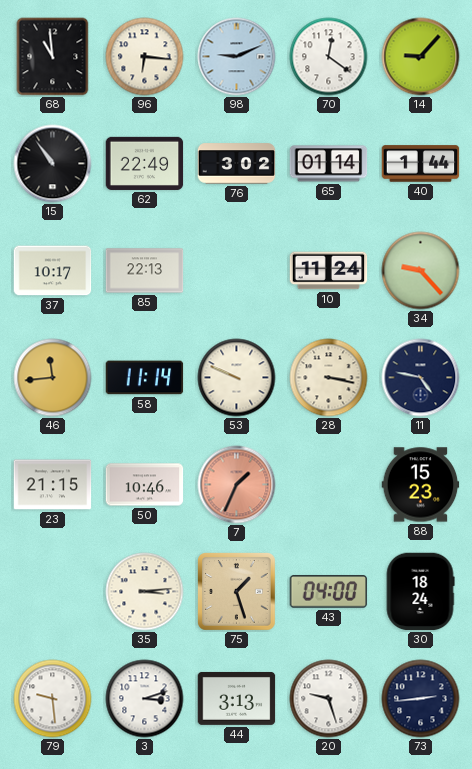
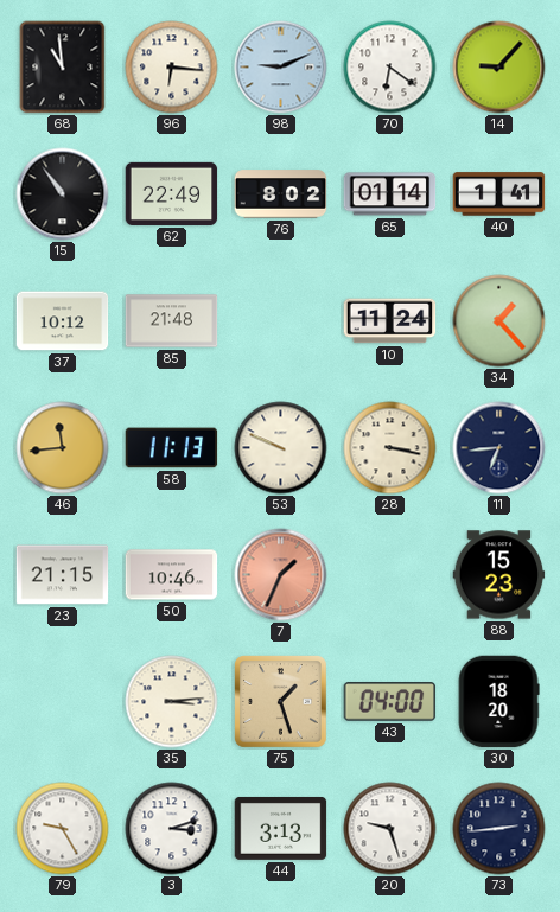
70: 12:21 -> 6:21
76: 3:02 -> 8:02
40: 1:44 -> 1:41
37: 10:17 -> 10:12
85: 22:13 -> 21:48
34: 9:23 -> 1:23
58: 11:14 -> 11:13
11: 4:47 -> 6:44
30: 18:24 -> 18:20
79: 9:29 -> 9:25
